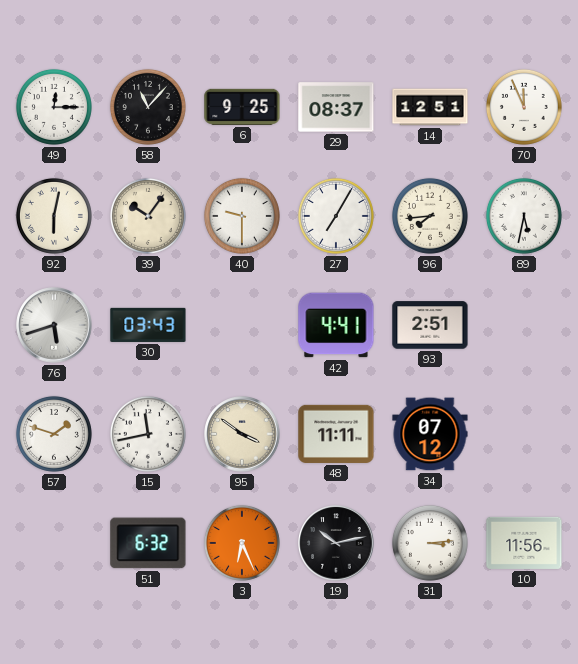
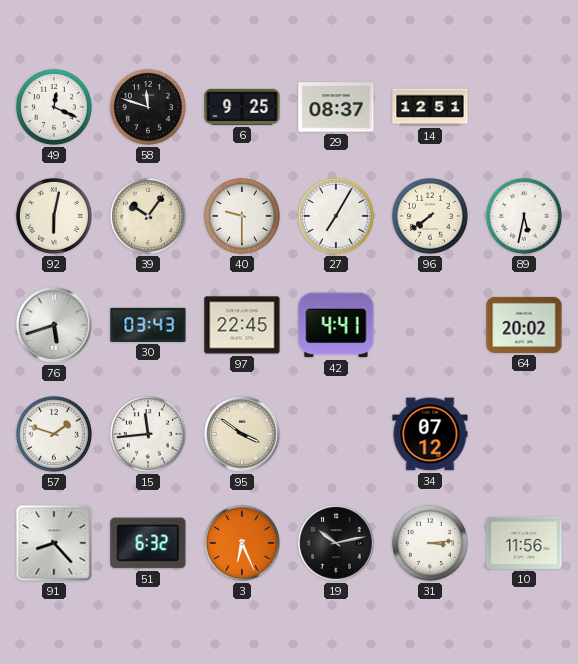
49: 12:15 -> 12:19
58: 11:07 -> 11:48
70: 11:56 -> none
96: 7:44 -> 7:39
97: none -> 22:45
93: 2:51 -> none
64: none -> 20:02
15: 11:43 -> 11:44
48: 11:11 -> none
91: none -> 8:23
